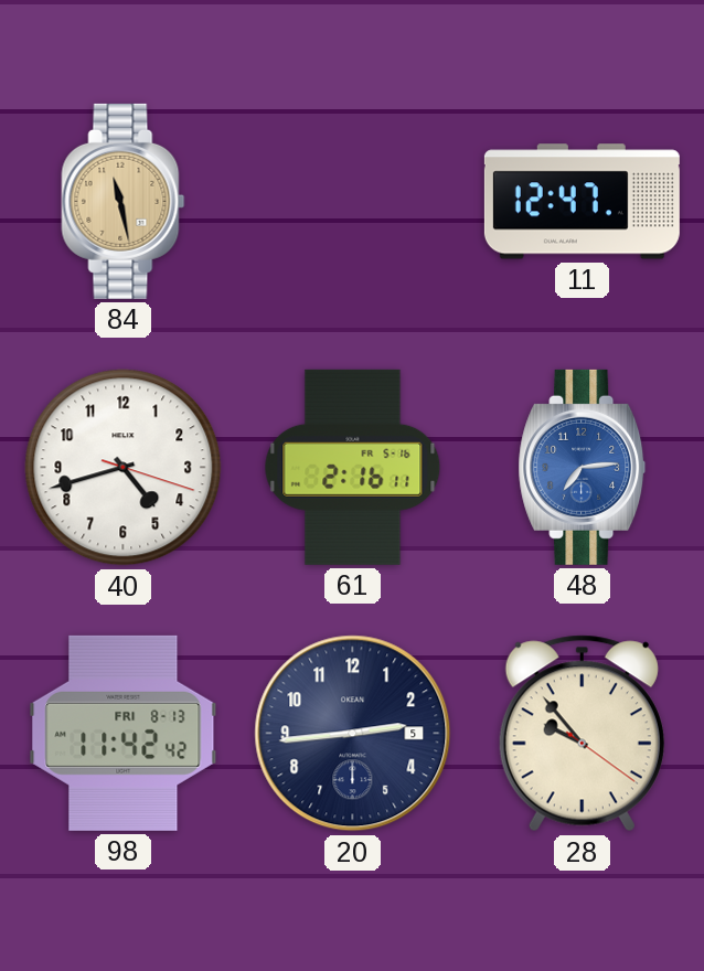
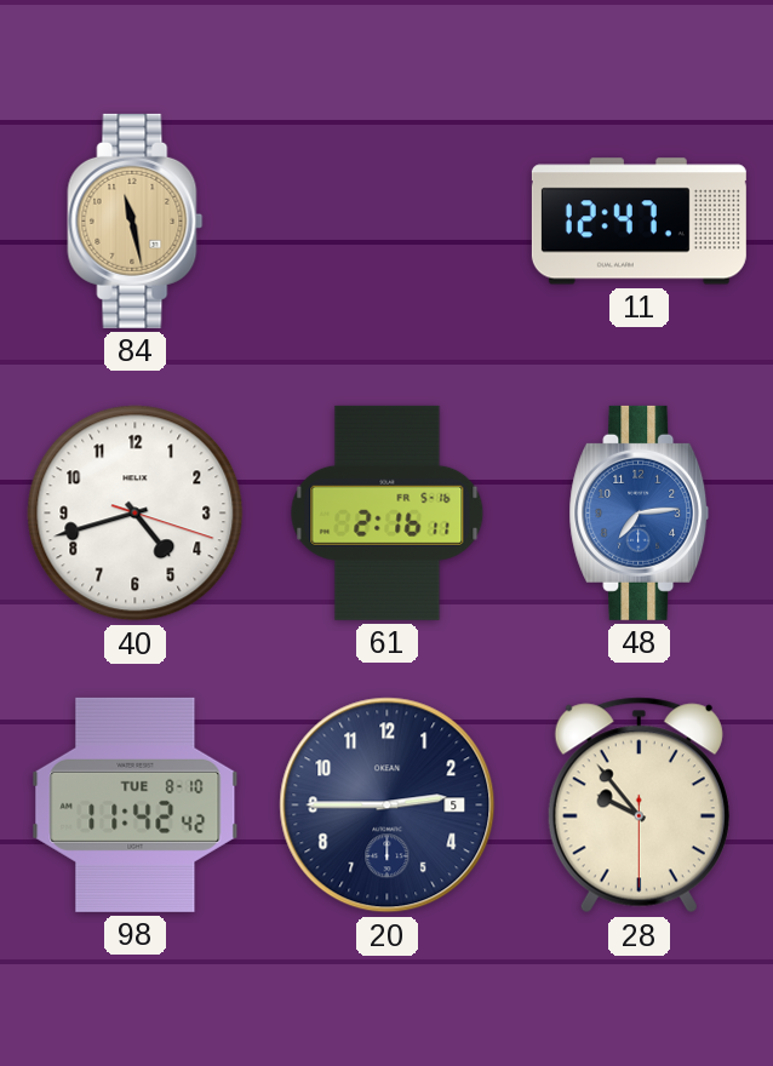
98 date: FRI 8-13 -> TUE 8-10
20: 2:44 -> 2:45
28: 9:53:21 -> 9:53:30
